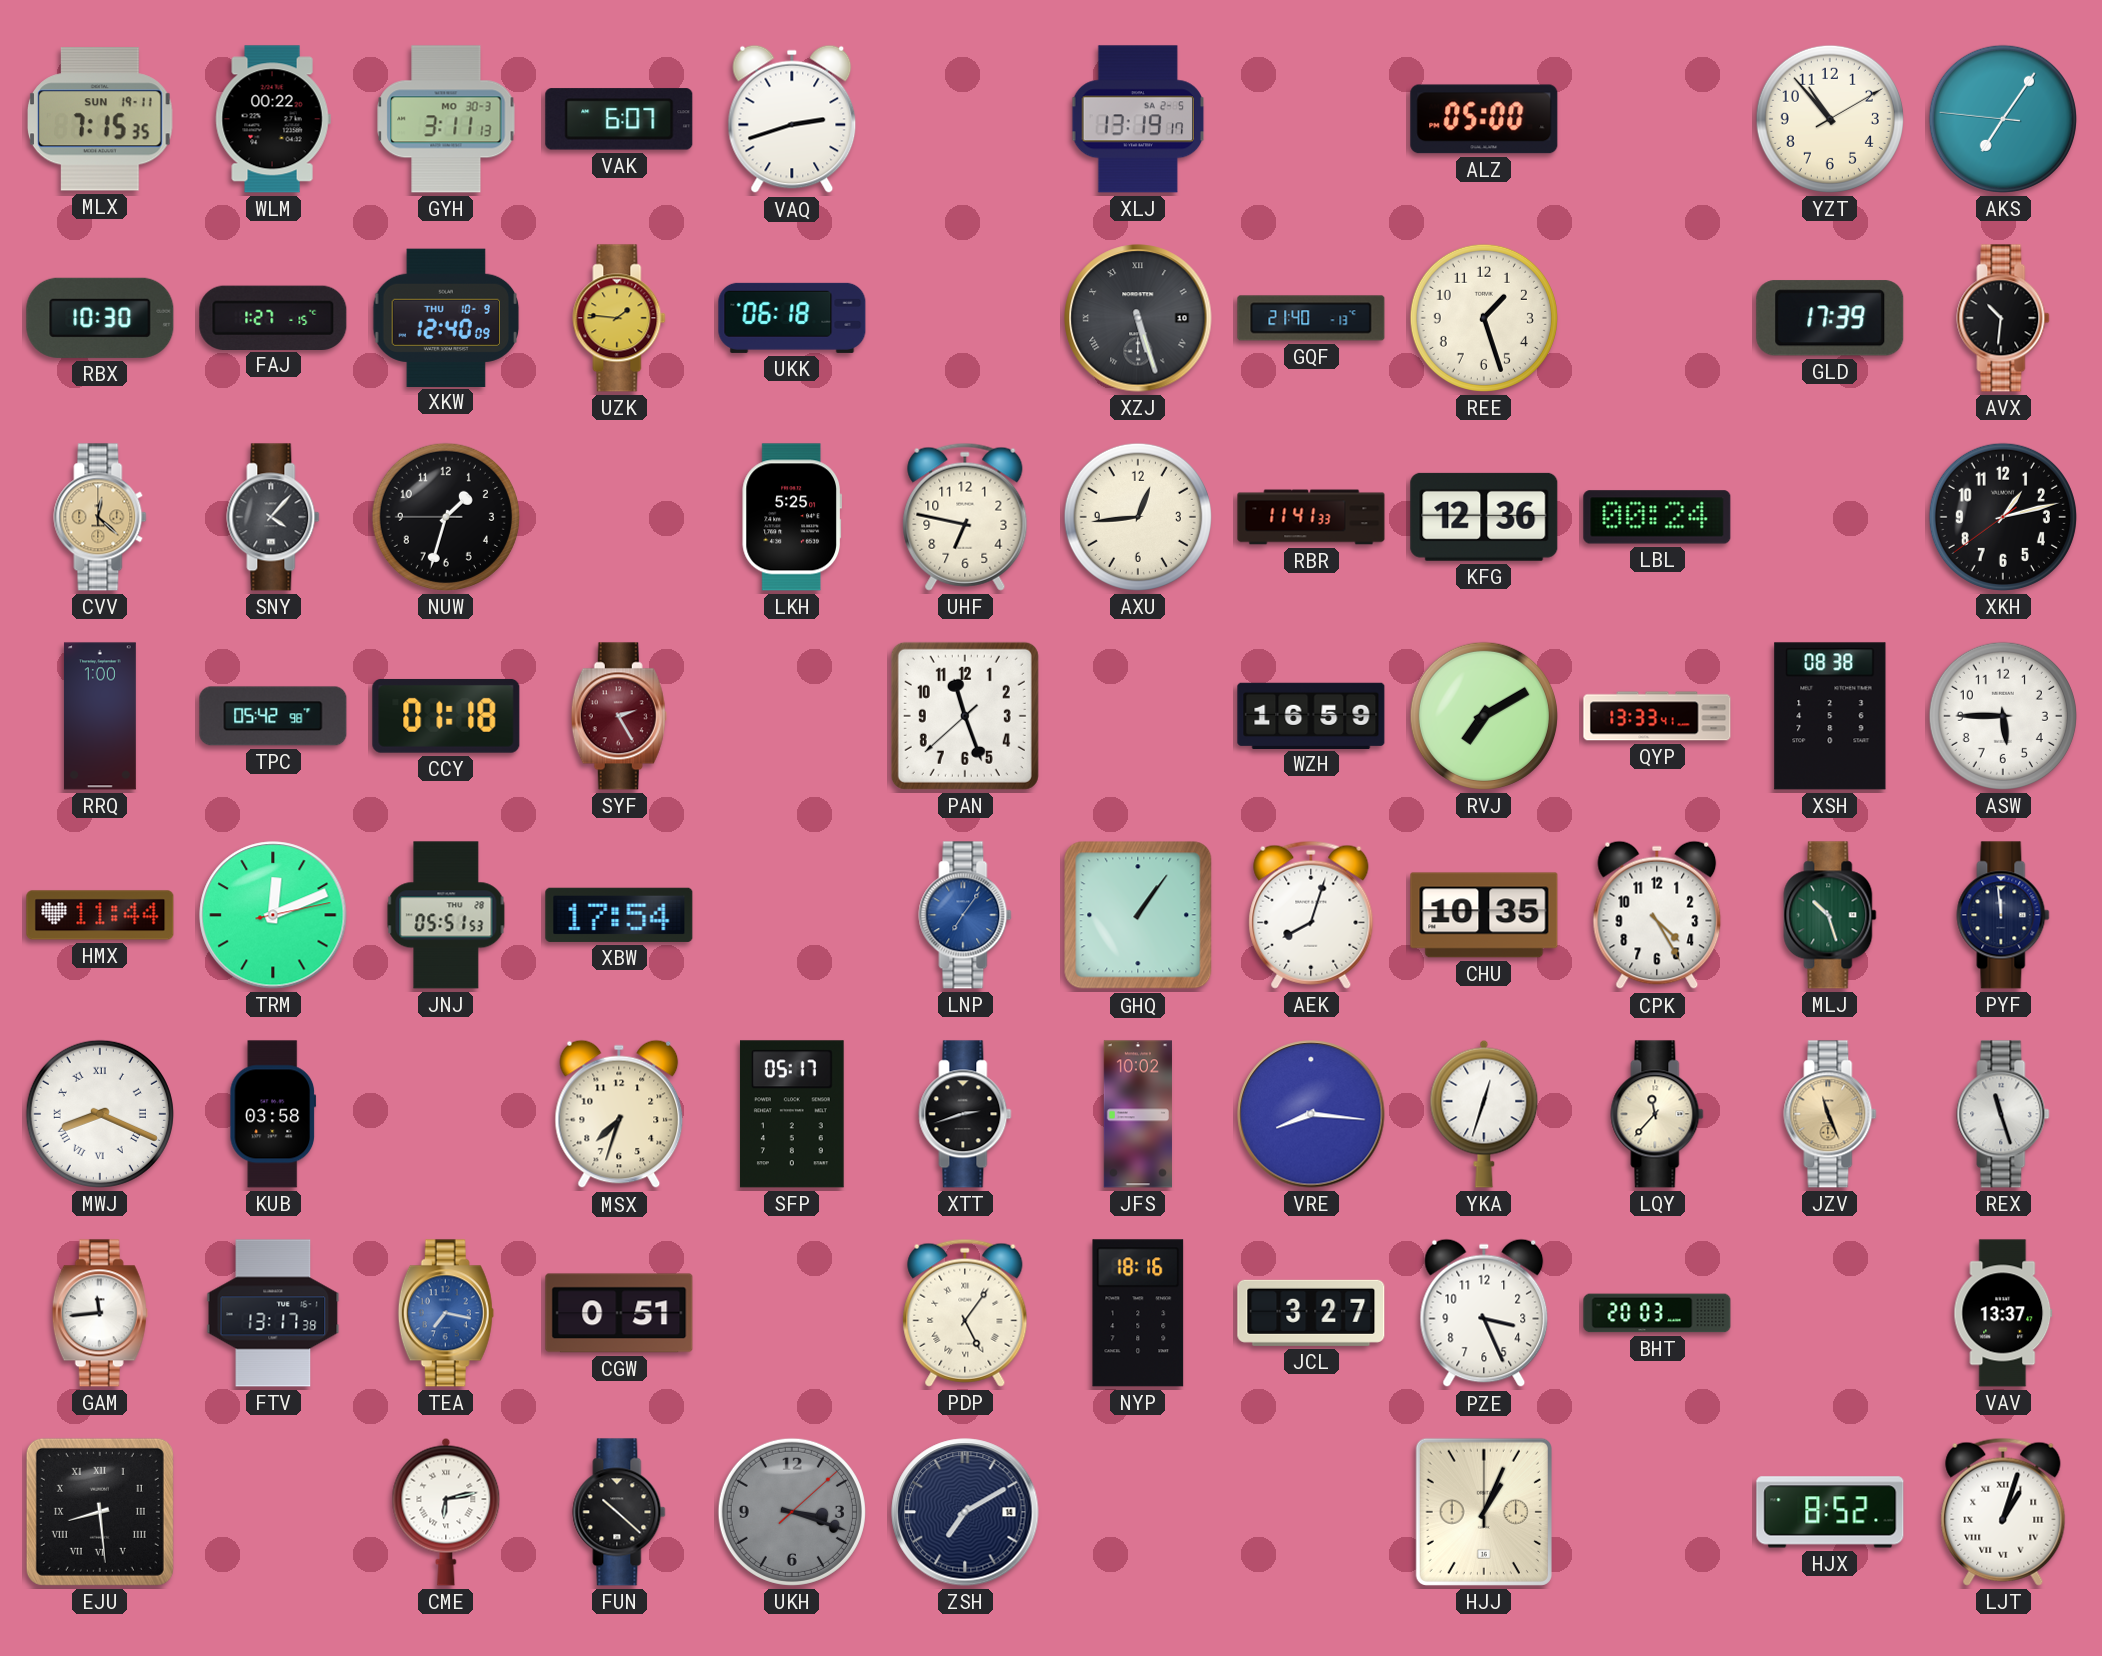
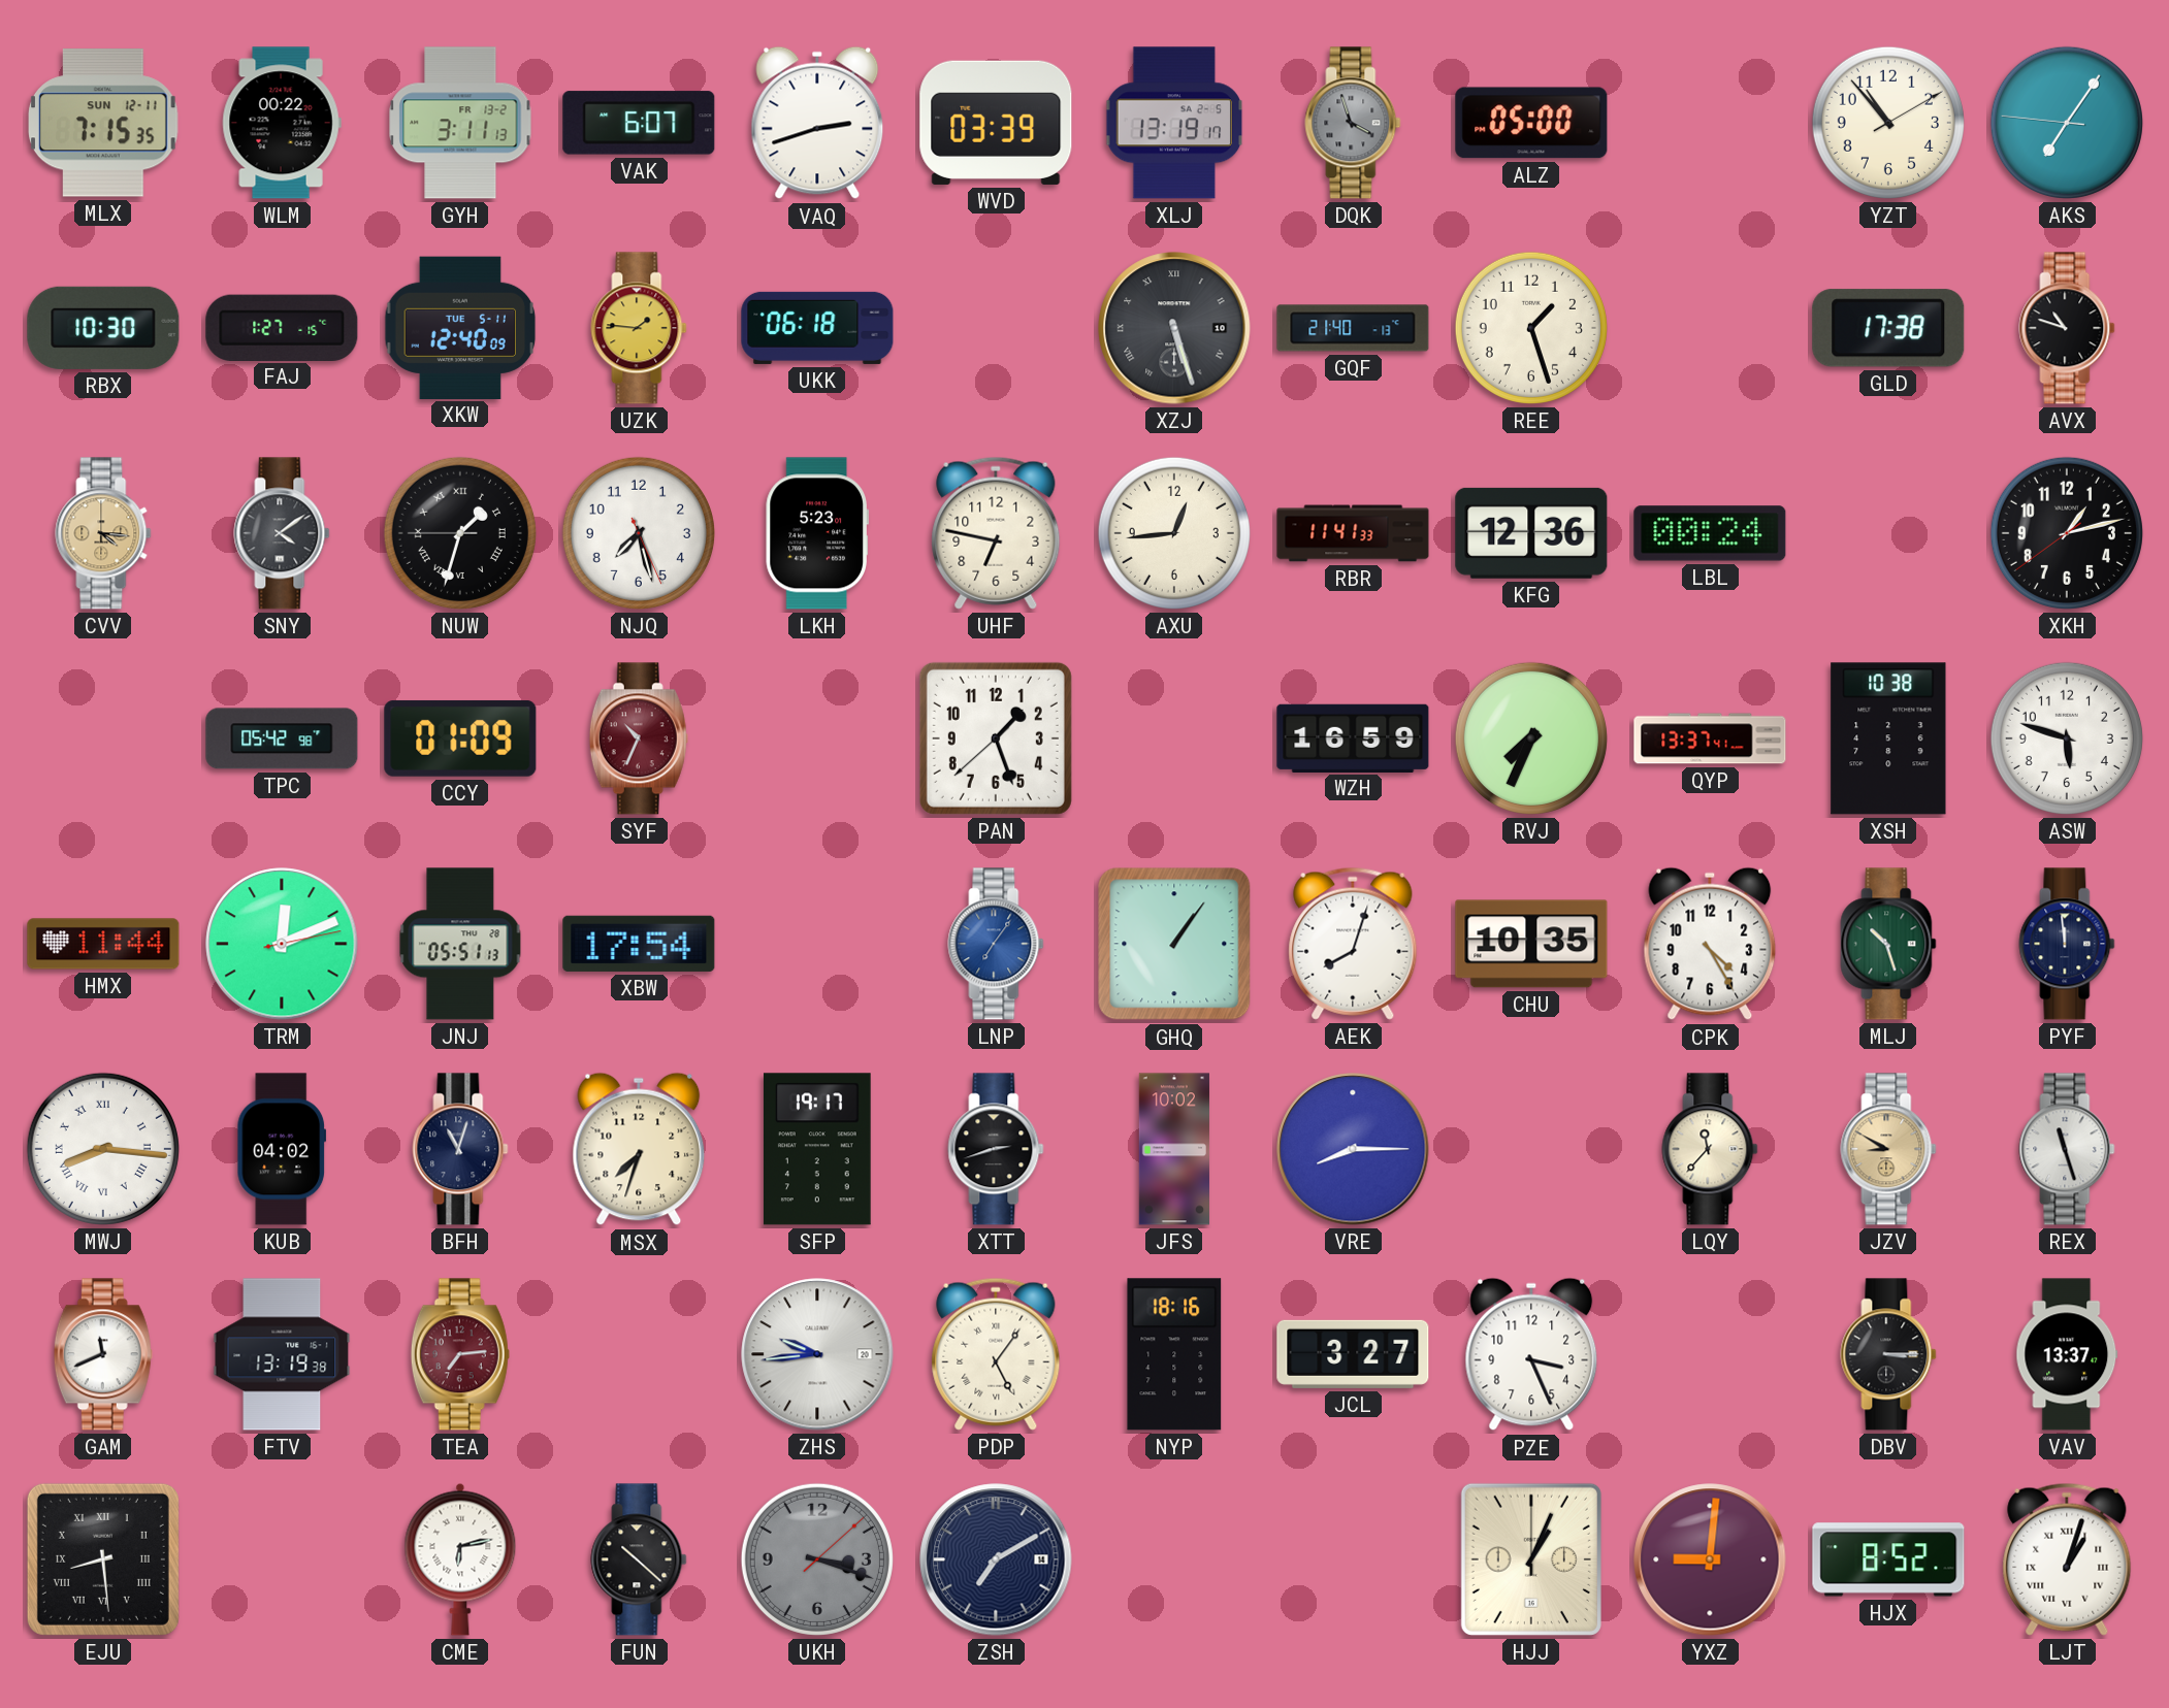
MLX date: SUN 19-11 -> SUN 12-11
GYH date: MO 30-3 -> FR 13-2
WVD: none -> 03:39
DQK: none -> 3:57
XKW date: THU 10-9 -> TUE 5-11
GLD: 17:39 -> 17:38
AVX: 10:31 -> 10:48
CVV: 12:22 -> 4:16
SNY: 4:07 -> 4:09
NUW numerals: Arabic -> Roman
NJQ: none -> 7:27
LKH: 5:25 -> 5:23
RRQ: 1:00 -> none
CCY: 01:18 -> 01:09
SYF: 2:25 -> 10:34
PAN: 11:26 -> 1:26
RVJ: 7:10 -> 7:34
QYP: 13:33 -> 13:37
XSH: 08:38 -> 10:38
ASW: 5:45 -> 5:48
JNJ: 05:51:53 -> 05:51:13
MWJ: 8:19 -> 8:16
KUB: 03:58 -> 04:02
BFH: none -> 11:03
SFP: 05:17 -> 19:17
VRE: 8:16 -> 8:15
YKA: 12:33 -> none
JZV: 11:26 -> 8:50
GAM: 11:44 -> 11:41
FTV: 13:17 -> 13:19
TEA: 7:17 -> 7:14
TEA dial: blue -> burgundy
CGW: 0:51 -> none
ZHS: none -> 9:44
BHT: 20:03 -> none
DBV: none -> 3:15
YXZ: none -> 9:01
